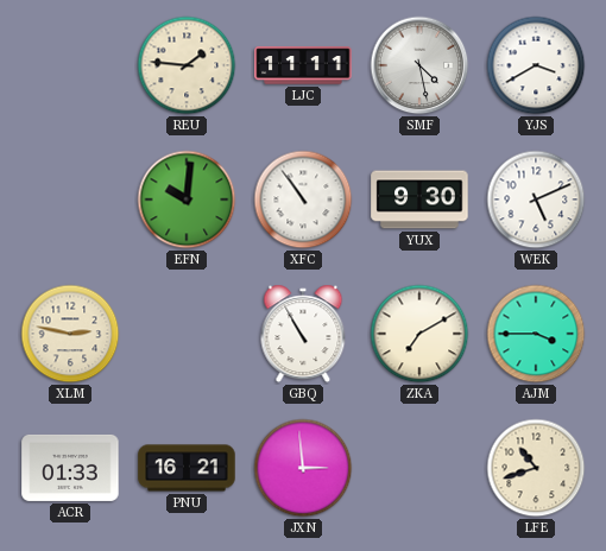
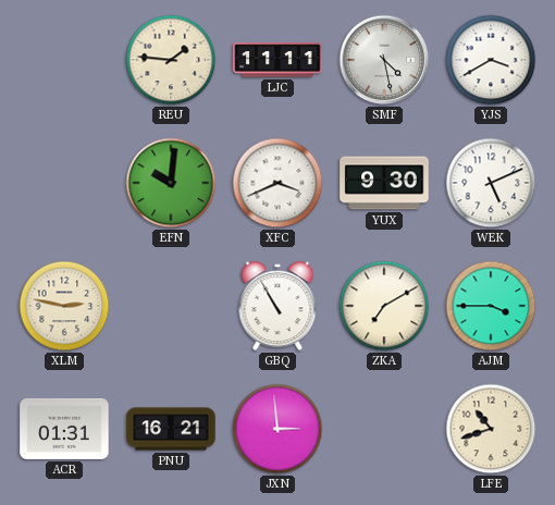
XFC: 10:54 -> 3:41
ACR: 01:33 -> 01:31
